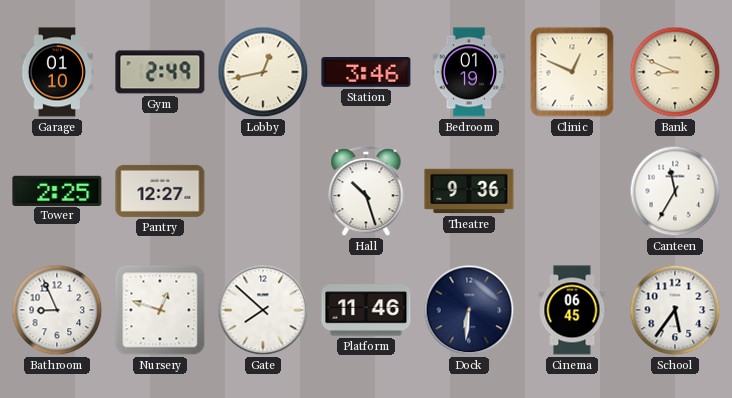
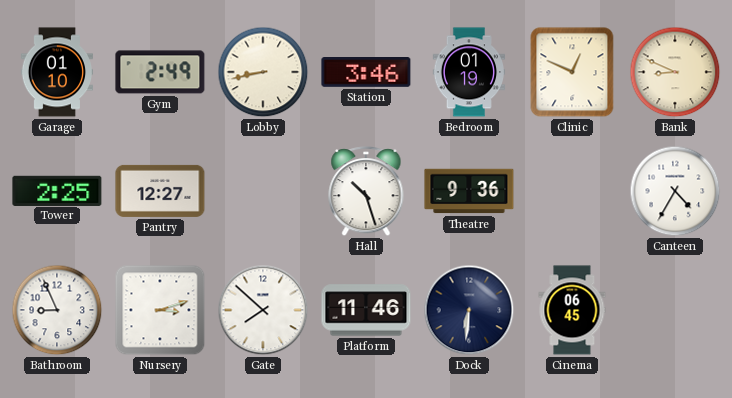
Lobby: 12:43 -> 8:43
Canteen: 11:35 -> 4:35
Nursery: 12:48 -> 3:12
School: 5:36 -> none
